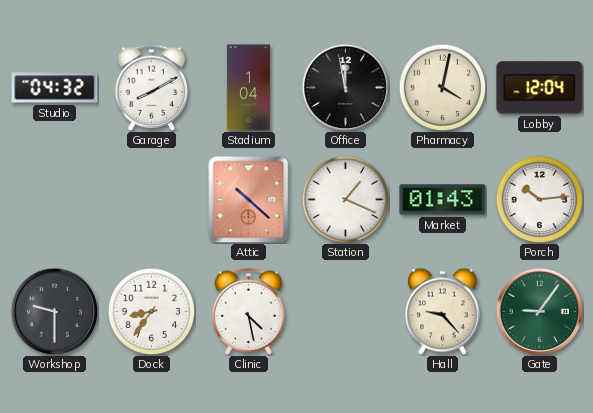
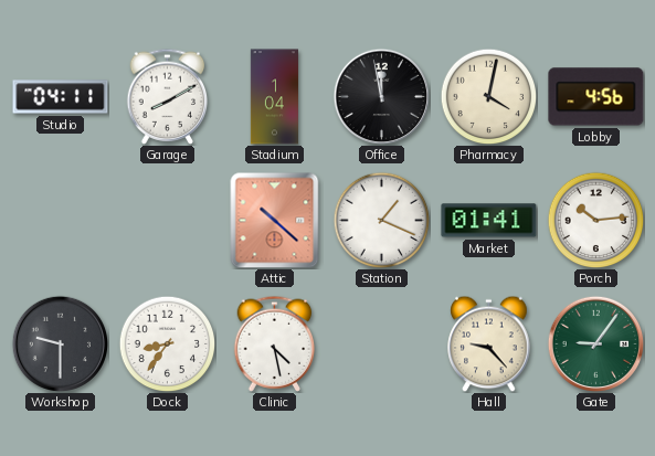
Studio: 04:32 -> 04:11
Lobby: 12:04 -> 4:56
Market: 01:43 -> 01:41
